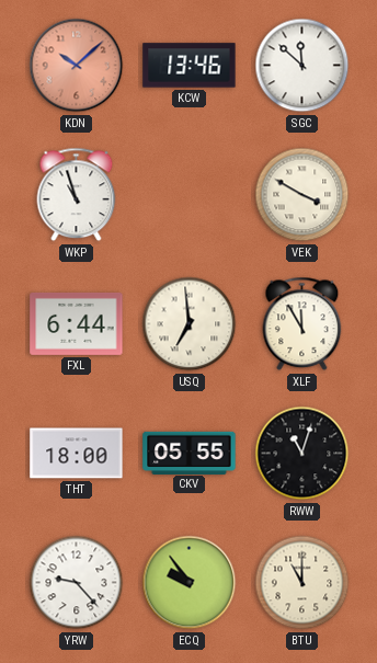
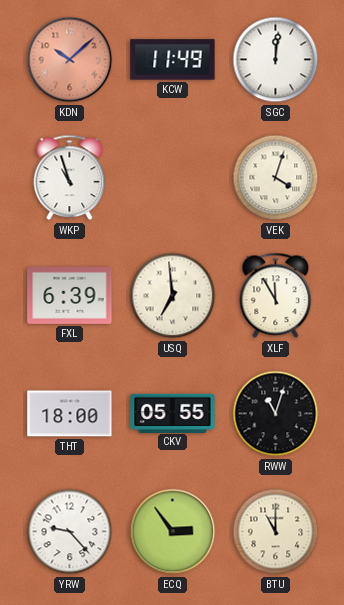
KCW: 13:46 -> 11:49
SGC: 11:52 -> 12:01
VEK: 3:50 -> 4:03
FXL: 6:44 -> 6:39
ECQ: 9:54 -> 2:54
